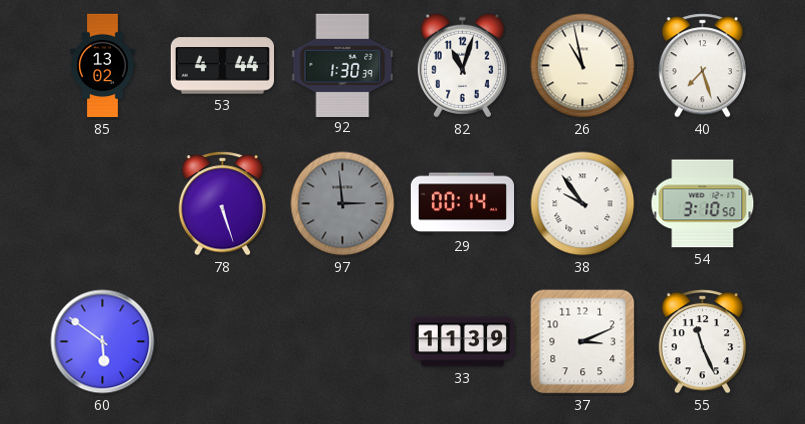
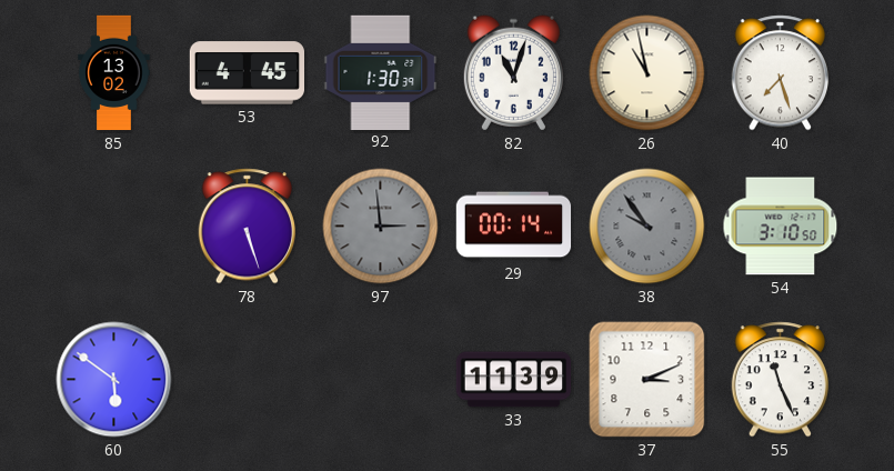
53: 4:44 -> 4:45
38 dial: white -> grey
